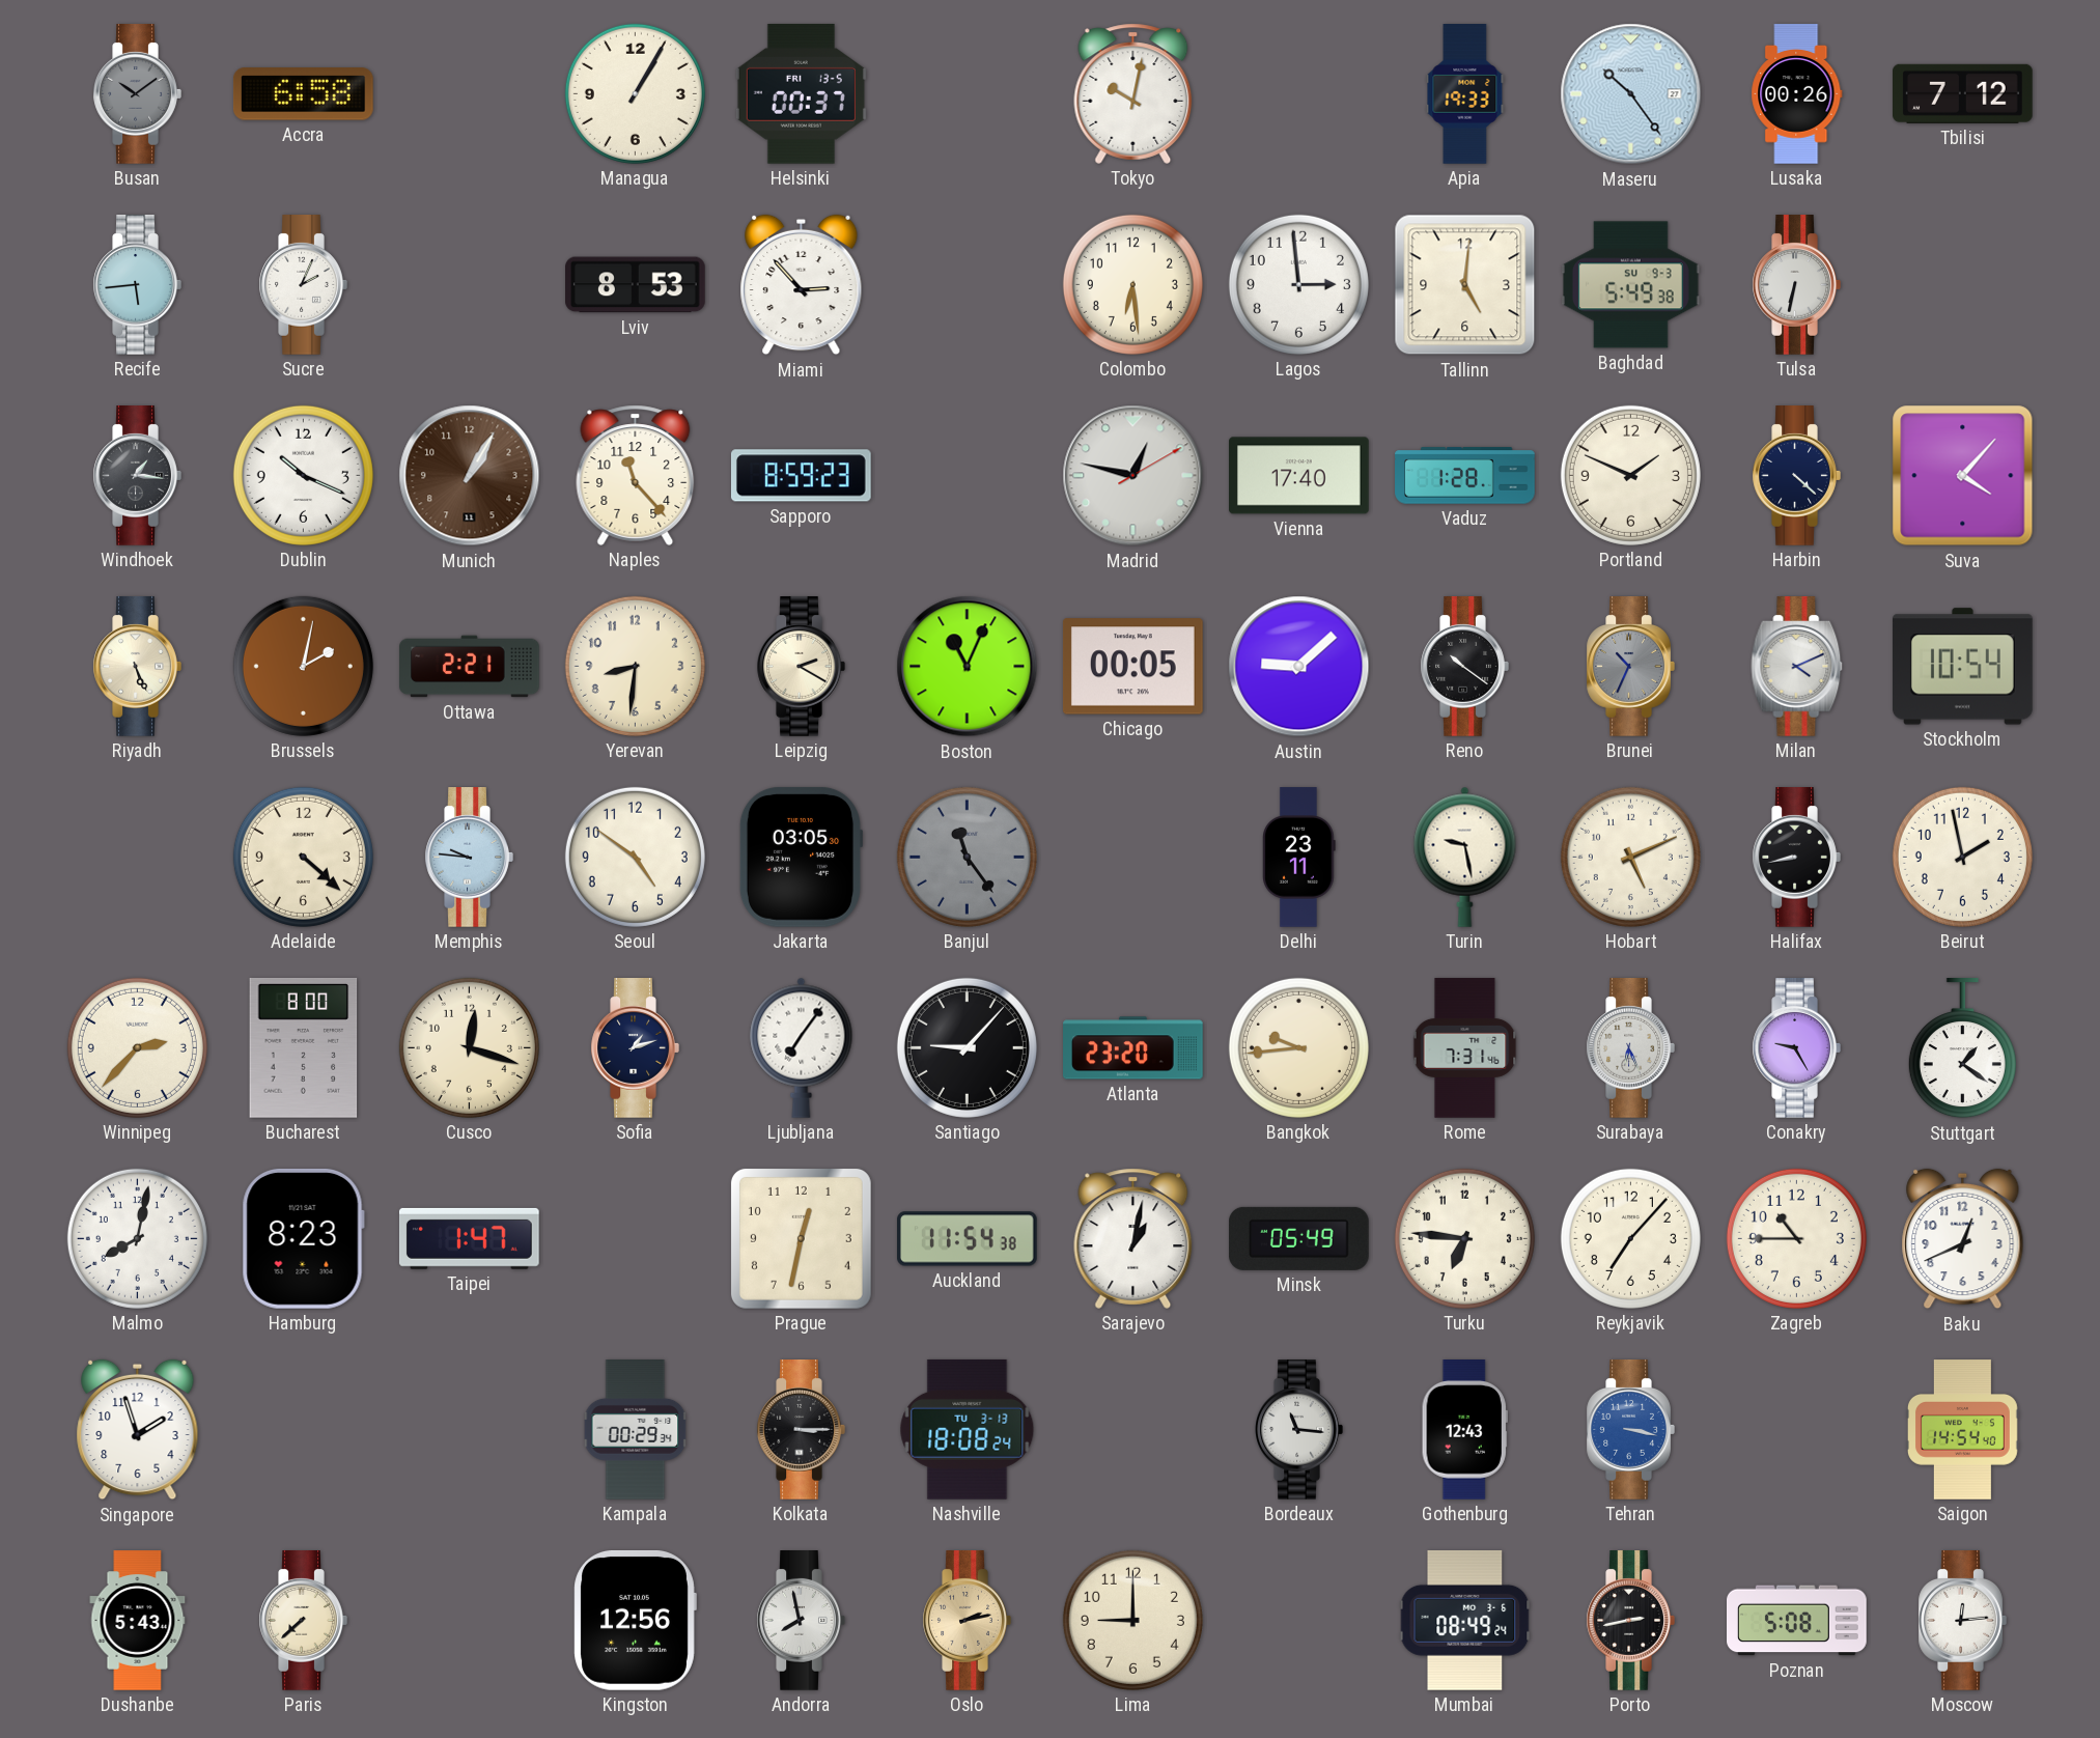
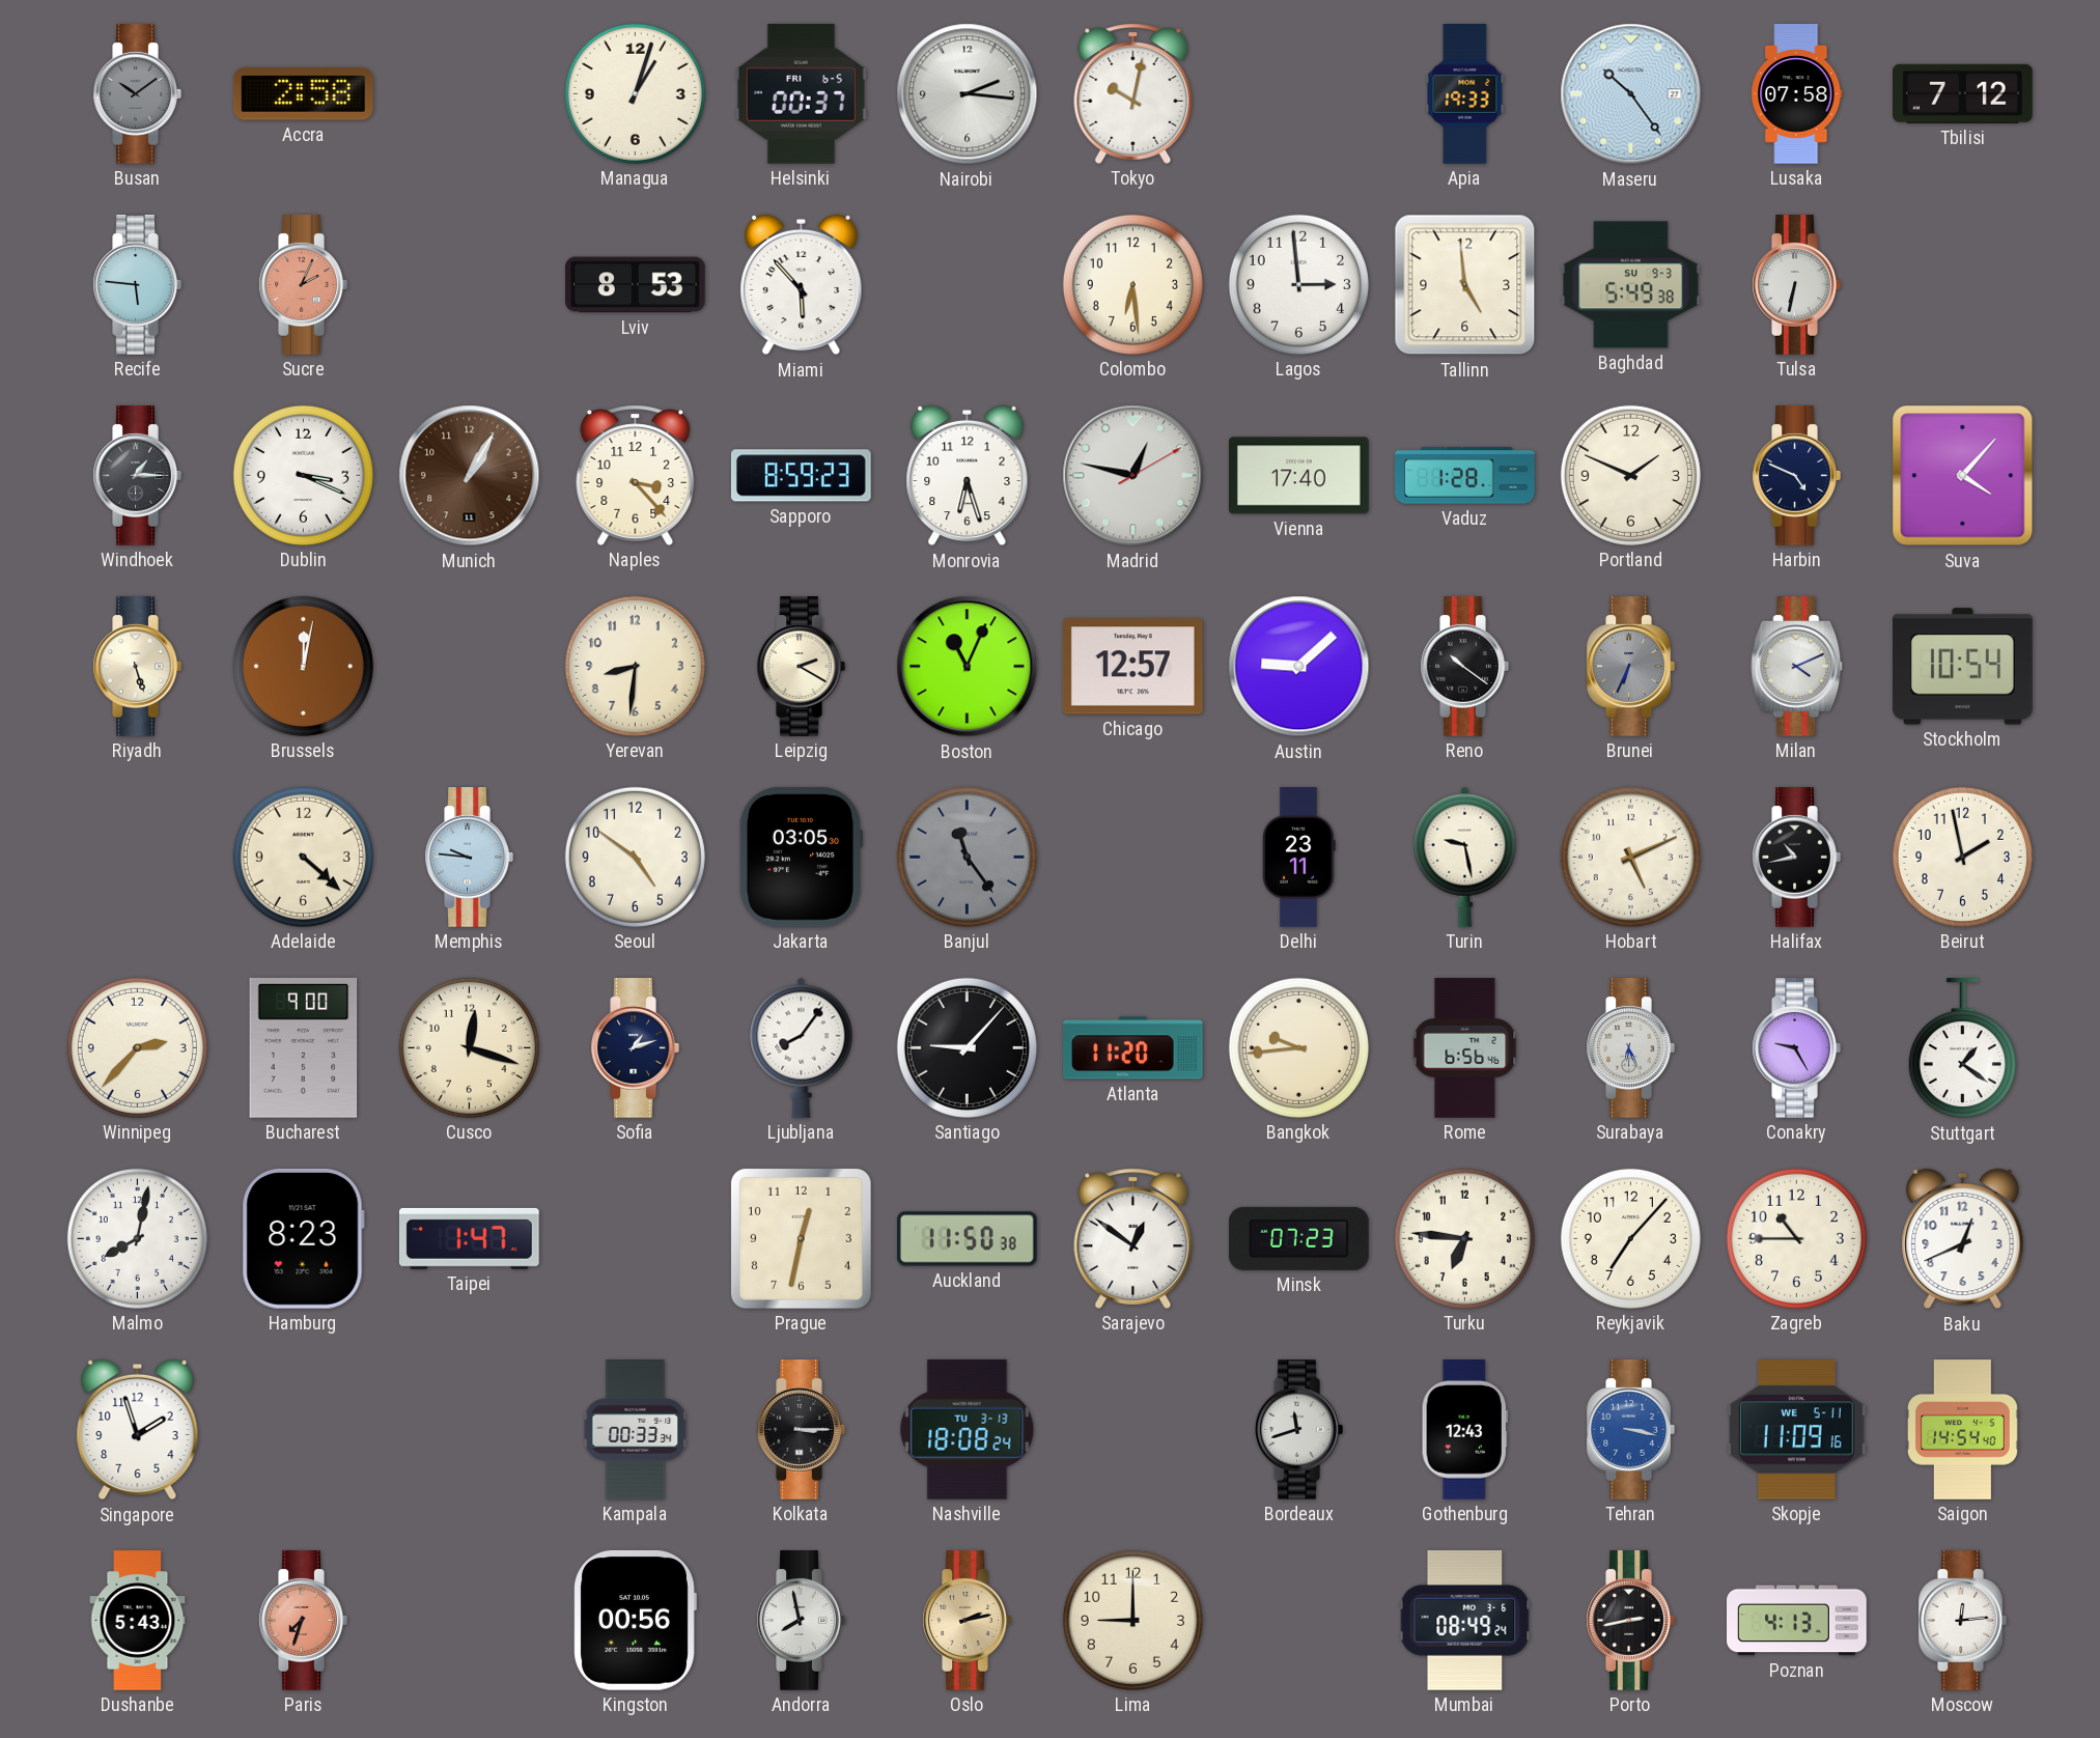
Accra: 6:58 -> 2:58
Managua: 1:05 -> 1:03
Helsinki date: FRI 13-5 -> FRI 6-5
Nairobi: none -> 2:16
Lusaka: 00:26 -> 07:58
Recife: 5:44 -> 5:46
Sucre dial: white -> salmon
Miami: 2:53 -> 5:53
Tallinn: 5:01 -> 4:59
Windhoek: 1:16 -> 1:15
Dublin: 10:19 -> 3:19
Naples: 11:23 -> 3:23
Monrovia: none -> 6:27
Harbin: 4:22 -> 4:49
Riyadh: 5:26 -> 5:27
Brussels: 2:02 -> 12:02
Ottawa: 2:21 -> none
Chicago: 00:05 -> 12:57
Brunei: 10:34 -> 6:34
Halifax: 8:43 -> 10:43
Bucharest: 8:00 -> 9:00
Ljubljana: 7:06 -> 8:06
Atlanta: 23:20 -> 11:20
Rome: 7:31 -> 6:56
Auckland: 11:54 -> 11:50
Sarajevo: 1:02 -> 12:51
Minsk: 05:49 -> 07:23
Kampala: 00:29 -> 00:33
Bordeaux: 11:16 -> 11:42
Skopje: none -> 11:09
Paris: 7:38 -> 7:33
Paris dial: cream -> salmon
Kingston: 12:56 -> 00:56
Poznan: 5:08 -> 4:13
